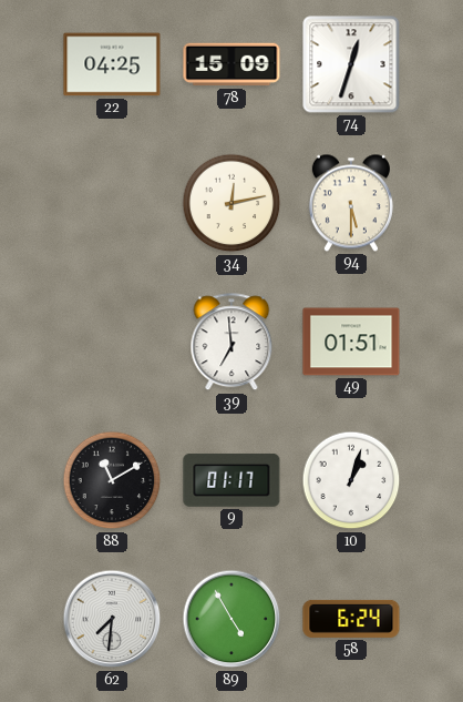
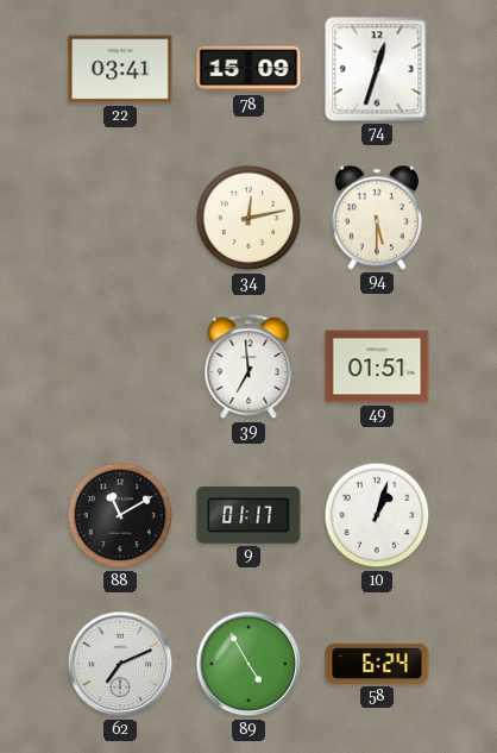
22: 04:25 -> 03:41
62: 7:31 -> 7:11
